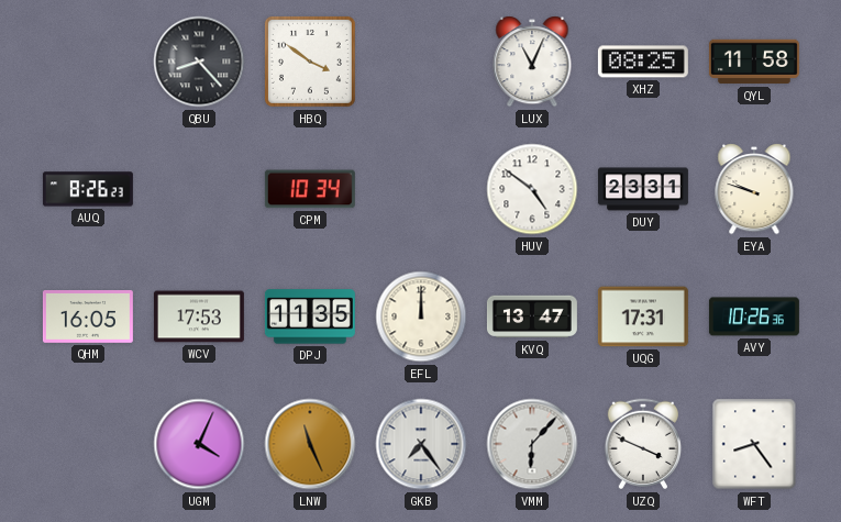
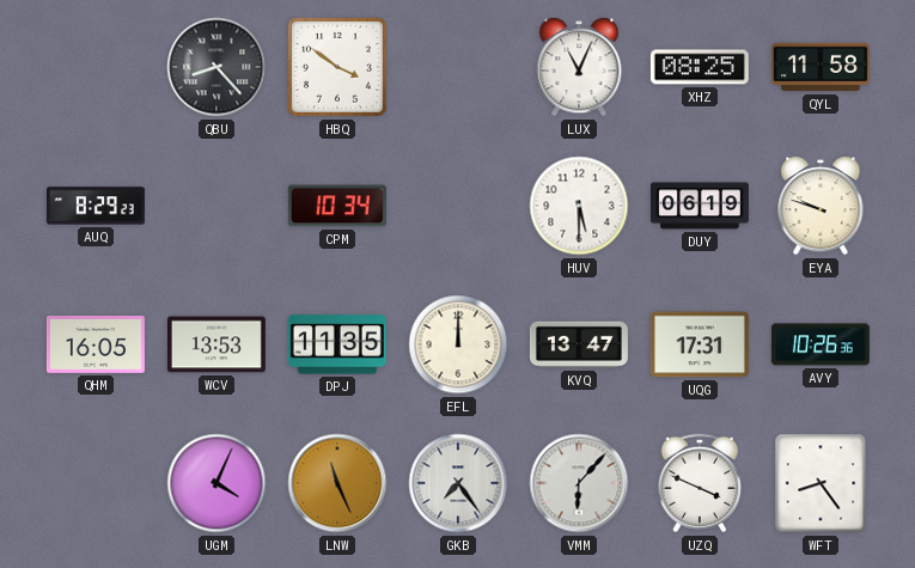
AUQ: 8:26 -> 8:29
HUV: 4:51 -> 5:30
DUY: 23:31 -> 06:19
WCV: 17:53 -> 13:53
